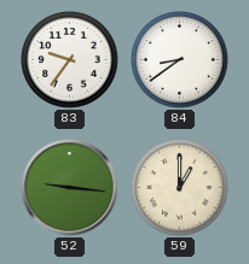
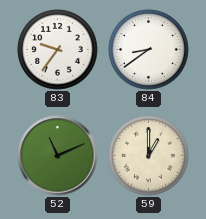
52: 9:16 -> 11:11
